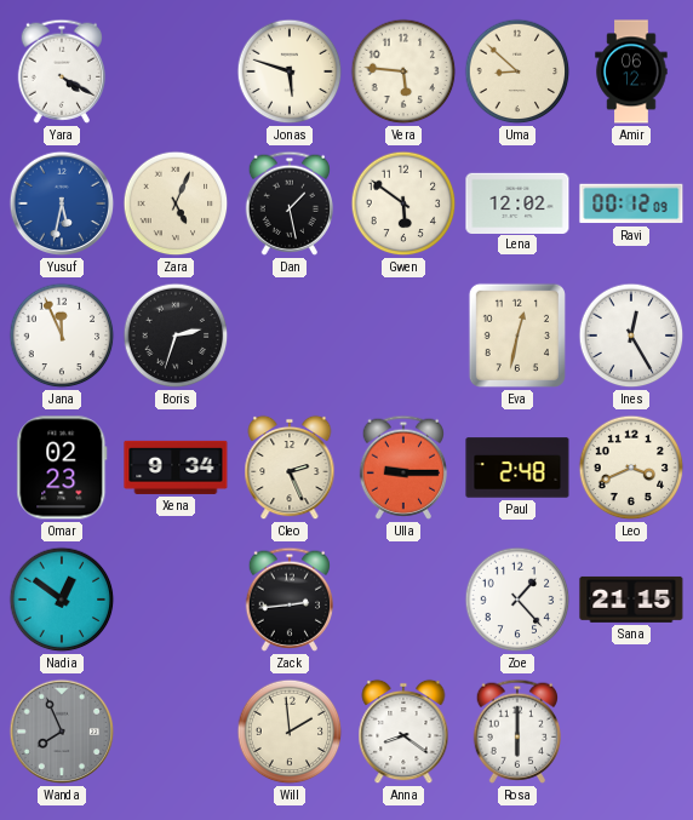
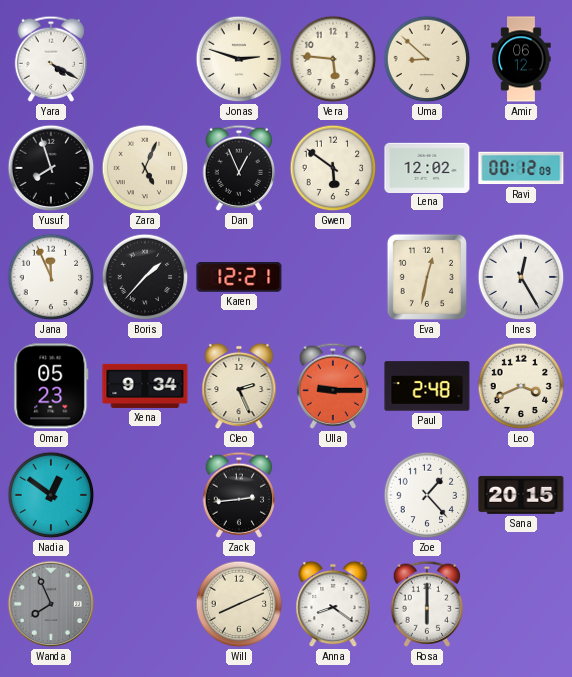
Jonas: 5:48 -> 2:48
Yusuf: 5:32 -> 7:57
Yusuf dial: blue -> black
Dan: 1:28 -> 12:56
Boris: 2:33 -> 1:37
Karen: none -> 12:21
Omar: 02:23 -> 05:23
Sana: 21:15 -> 20:15
Will: 1:59 -> 8:11
